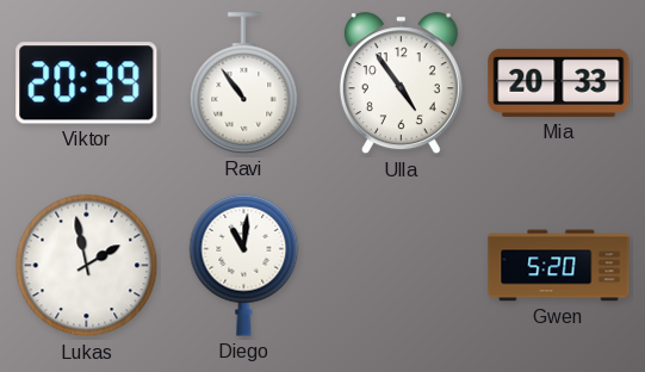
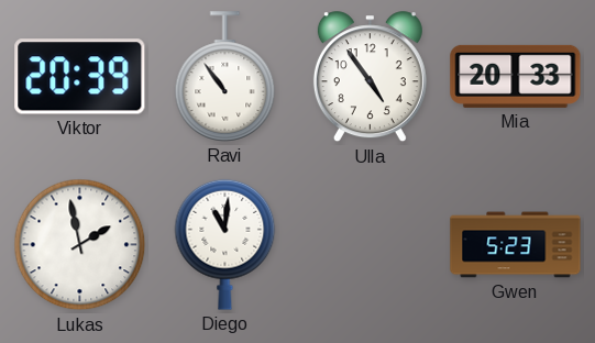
Gwen: 5:20 -> 5:23
